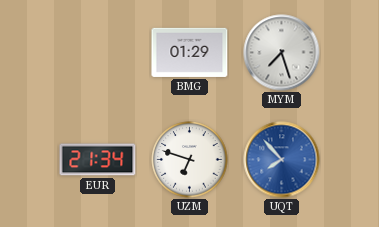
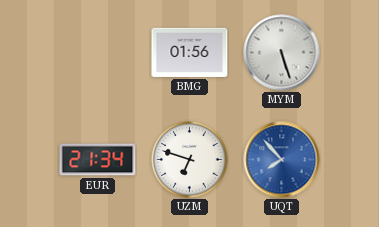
BMG: 01:29 -> 01:56
MYM: 7:27 -> 5:27
